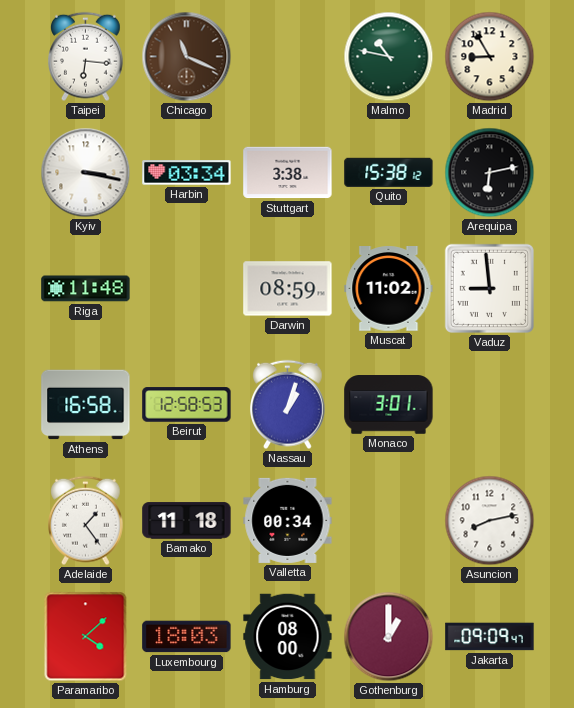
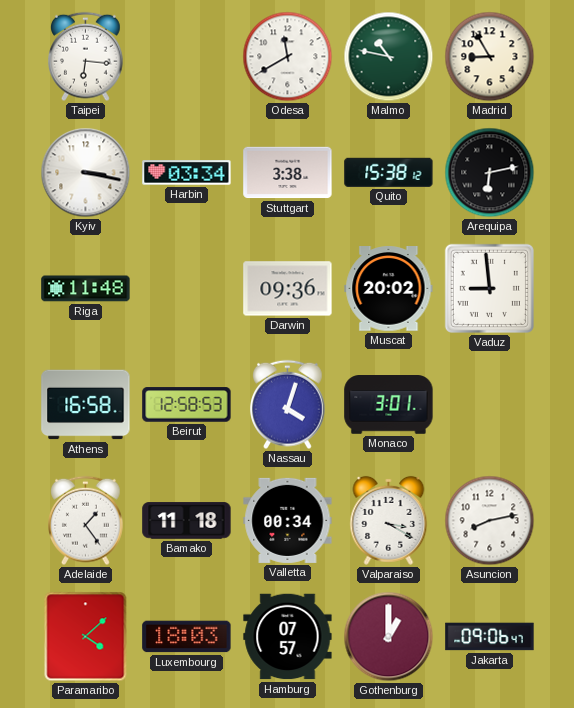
Chicago: 11:19 -> none
Odesa: none -> 11:40
Darwin: 08:59 -> 09:36
Muscat: 11:02 -> 20:02
Nassau: 1:03 -> 4:03
Valparaiso: none -> 3:20
Hamburg: 08:00 -> 07:57
Jakarta: 09:09 -> 09:06
